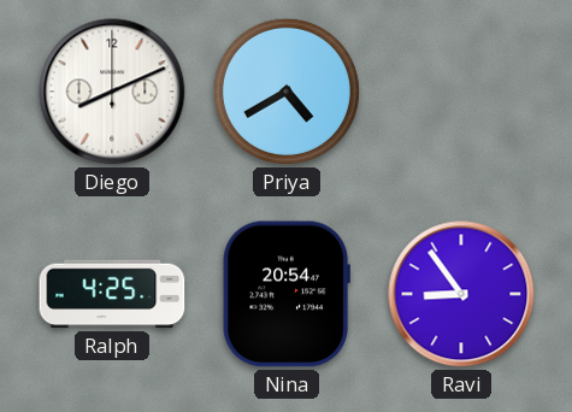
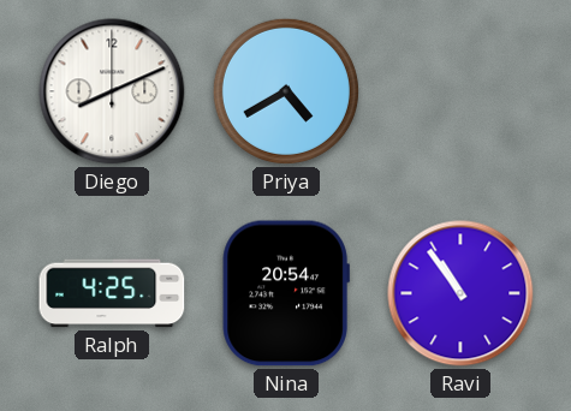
Ravi: 8:54 -> 10:54
